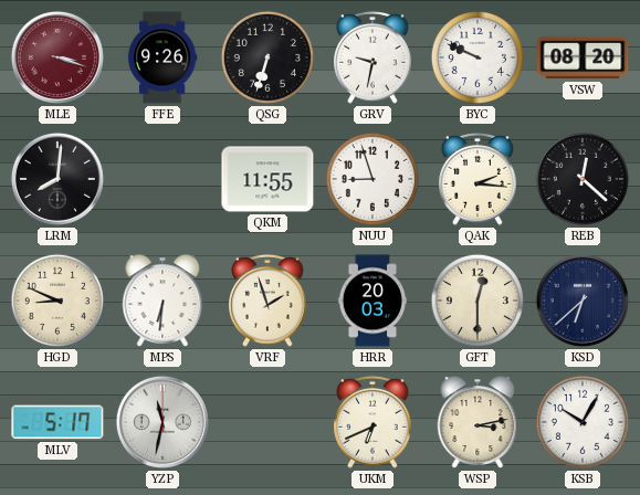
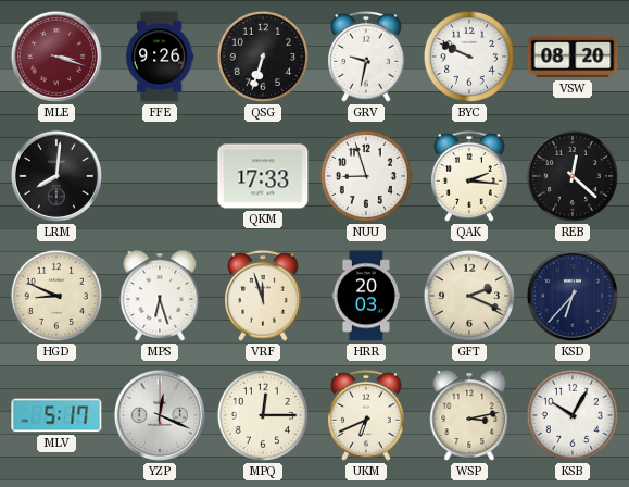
QKM: 11:55 -> 17:33
MPS: 6:31 -> 6:27
VRF: 1:57 -> 11:57
GFT: 12:30 -> 2:19
KSD: 6:38 -> 6:37
YZP: 11:32 -> 12:19
MPQ: none -> 12:15
